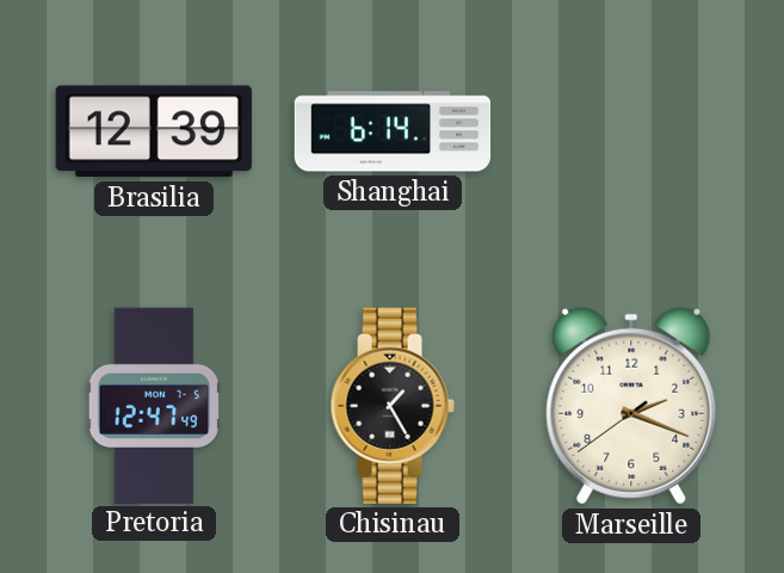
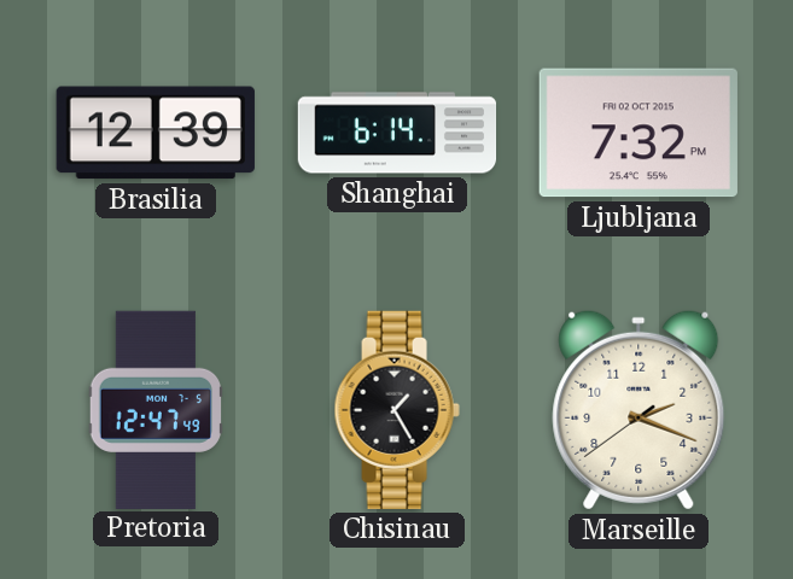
Ljubljana: none -> 7:32
